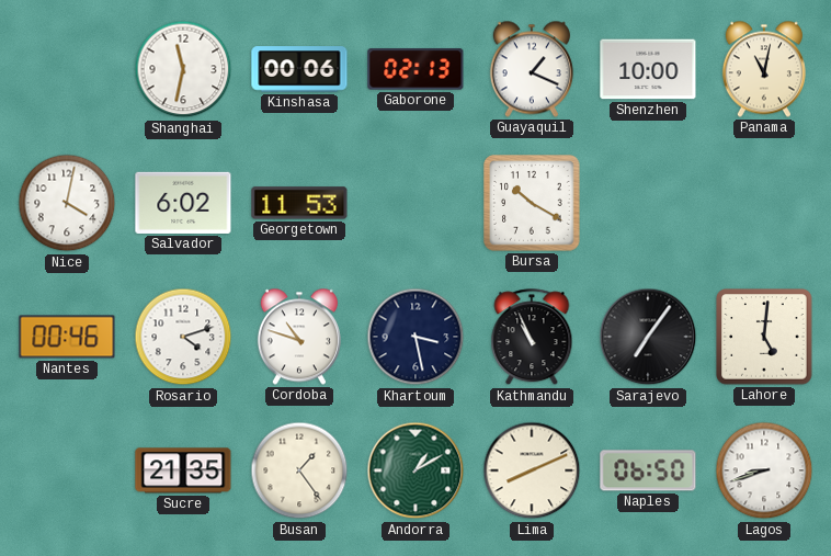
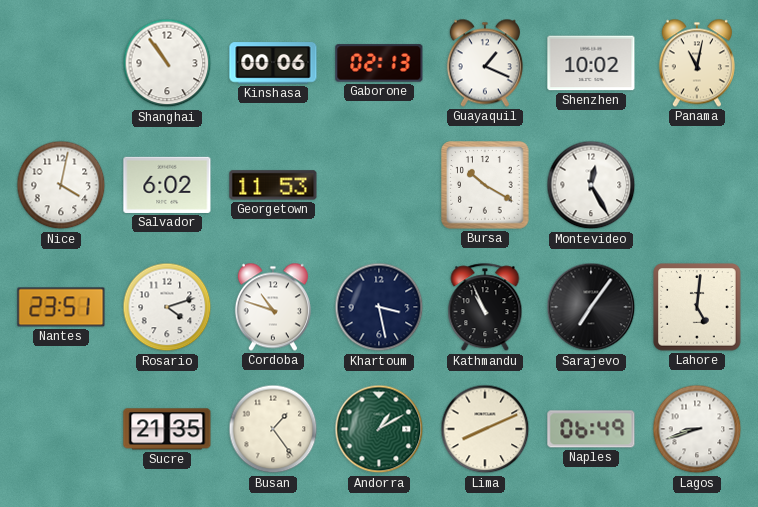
Shanghai: 11:32 -> 10:54
Shenzhen: 10:00 -> 10:02
Montevideo: none -> 12:25
Nantes: 00:46 -> 23:51
Naples: 06:50 -> 06:49
